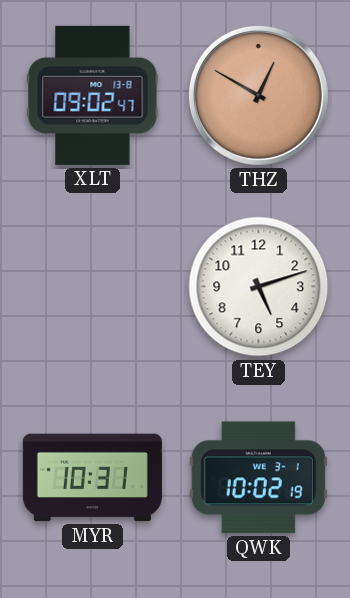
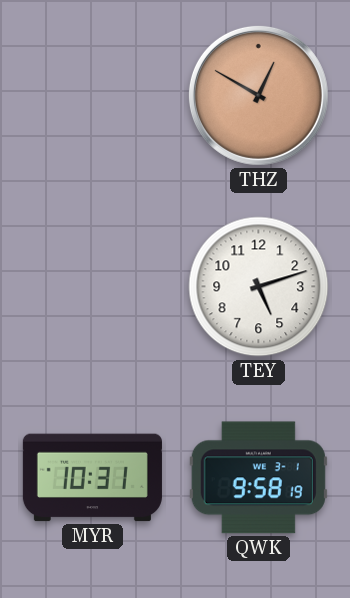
XLT: 09:02 -> none
QWK: 10:02 -> 9:58
